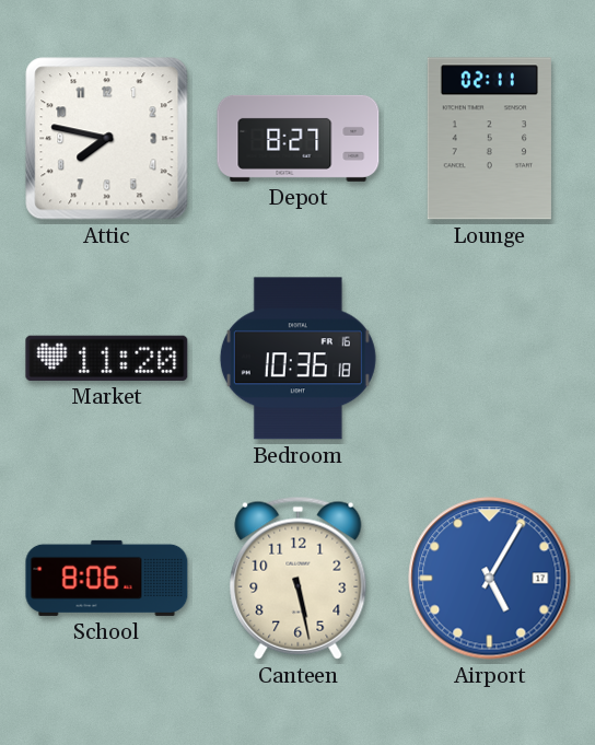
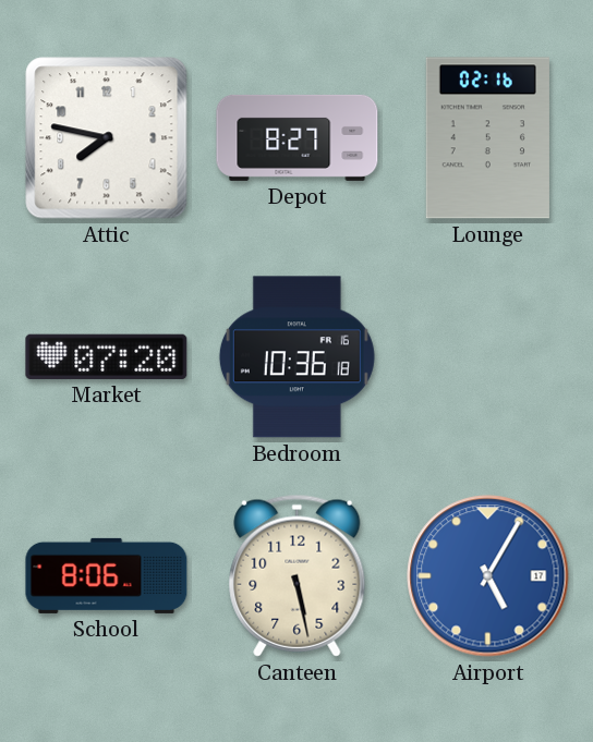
Lounge: 02:11 -> 02:16
Market: 11:20 -> 07:20
